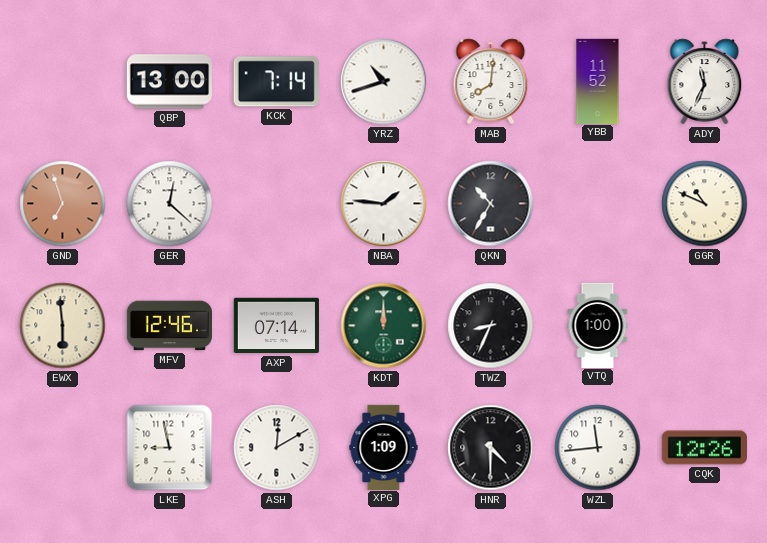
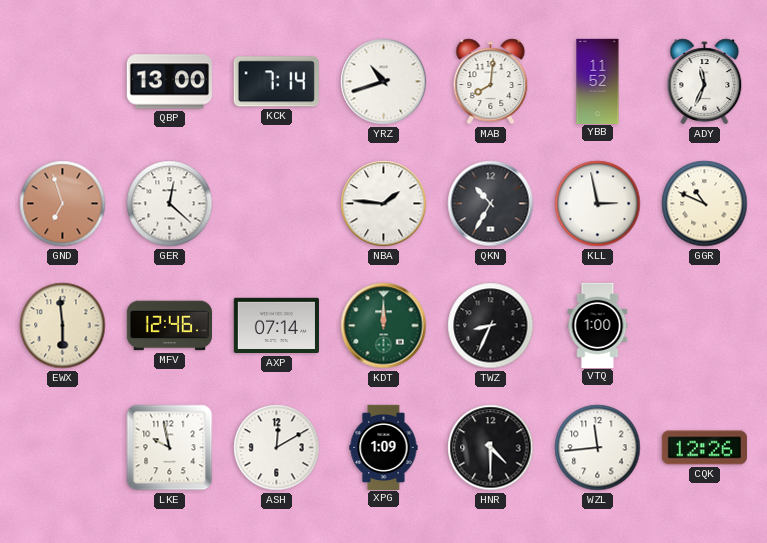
KLL: none -> 2:58
LKE: 8:58 -> 9:58
